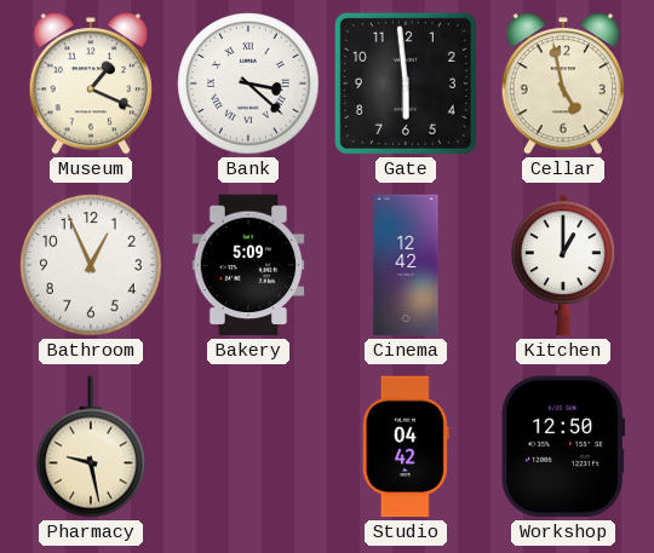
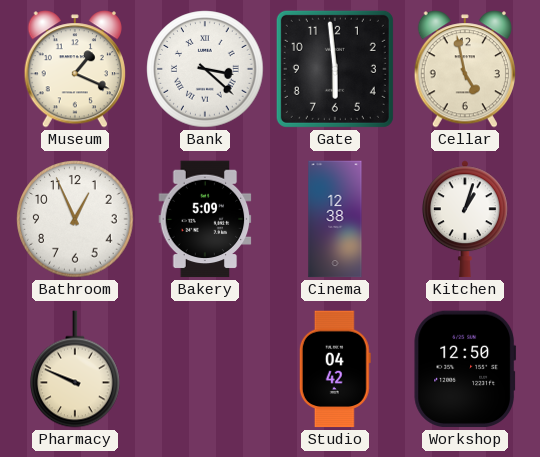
Cinema: 12:42 -> 12:38
Kitchen: 1:00 -> 1:03
Pharmacy: 9:28 -> 9:49
